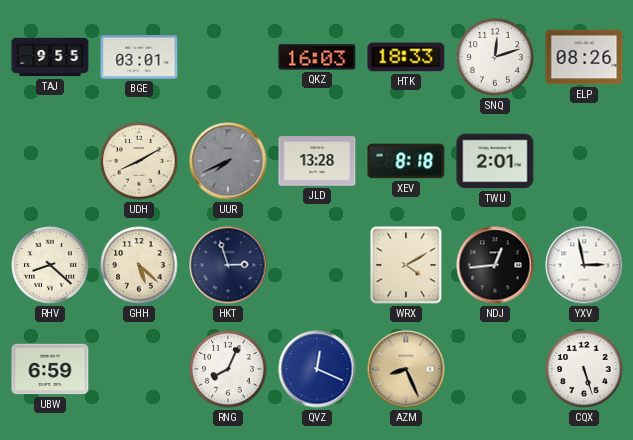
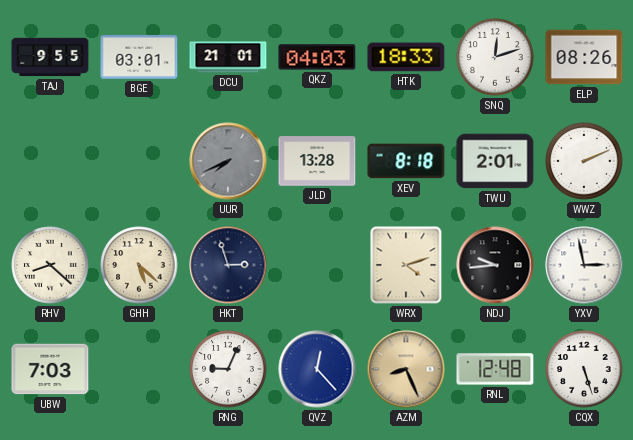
DCU: none -> 21:01
QKZ: 16:03 -> 04:03
UDH: 8:10 -> none
WWZ: none -> 2:11
WRX: 4:10 -> 4:12
NDJ: 12:44 -> 9:44
UBW: 6:59 -> 7:03
RNG: 8:04 -> 9:04
QVZ: 12:19 -> 12:23
RNL: none -> 12:48
